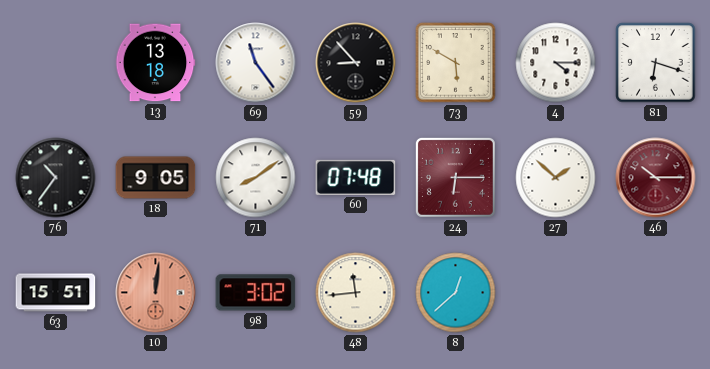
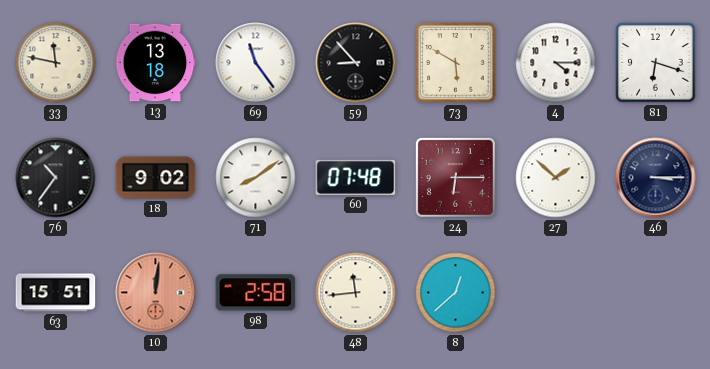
33: none -> 11:47
18: 9:05 -> 9:02
46: 10:15 -> 3:15
46 dial: burgundy -> navy
98: 3:02 -> 2:58
